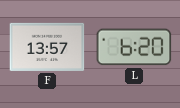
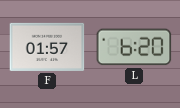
F: 13:57 -> 01:57
